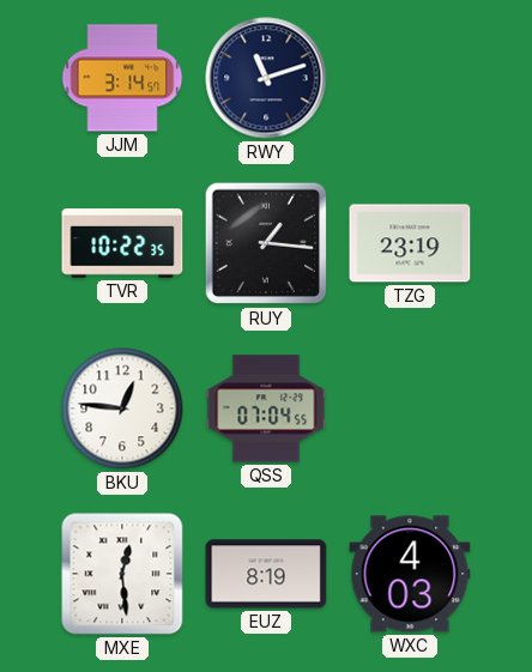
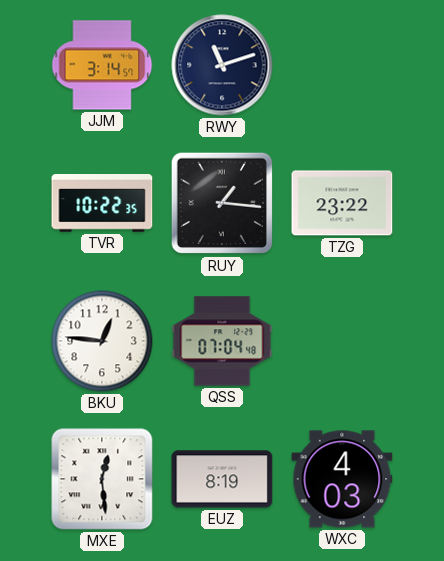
TZG: 23:19 -> 23:22
QSS: 07:04:55 -> 07:04:48
